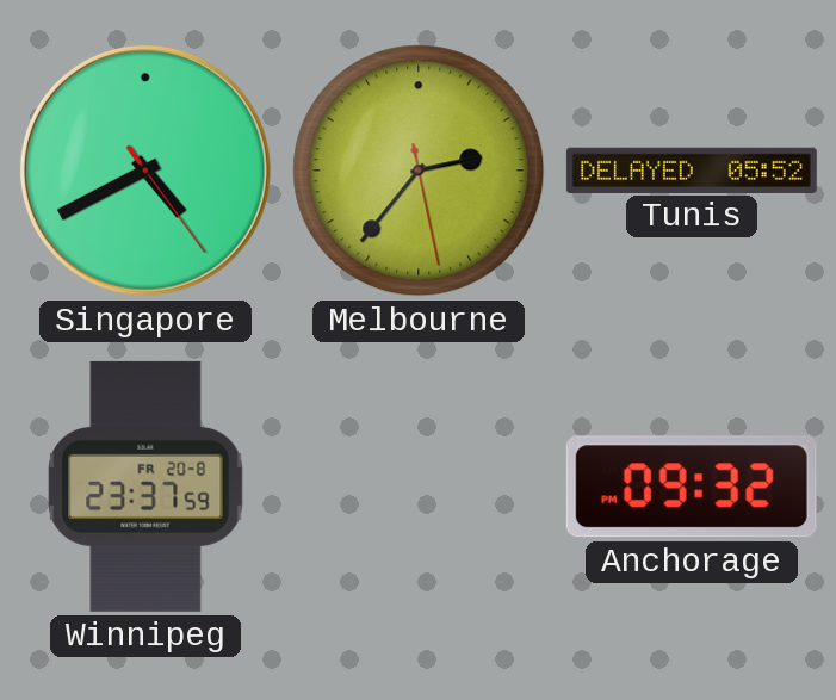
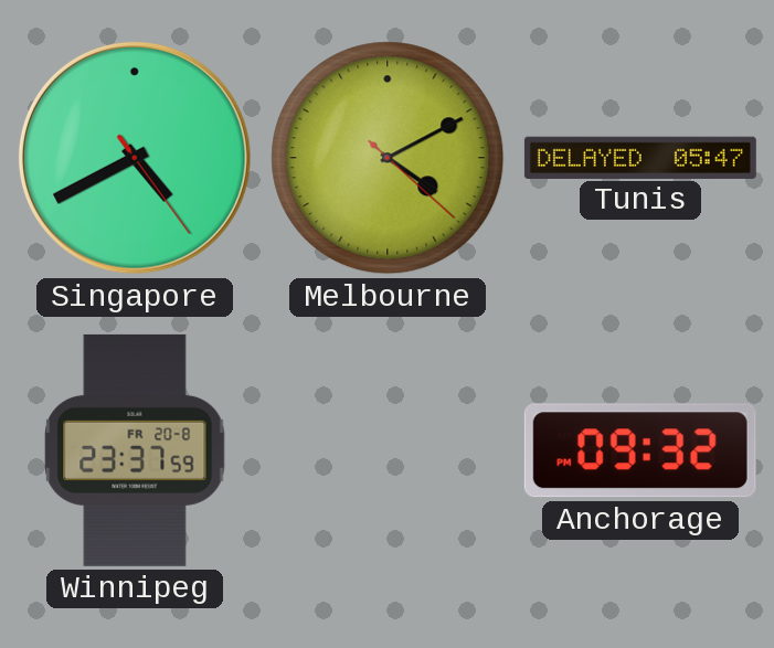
Melbourne: 2:36 -> 4:10
Tunis: 05:52 -> 05:47
